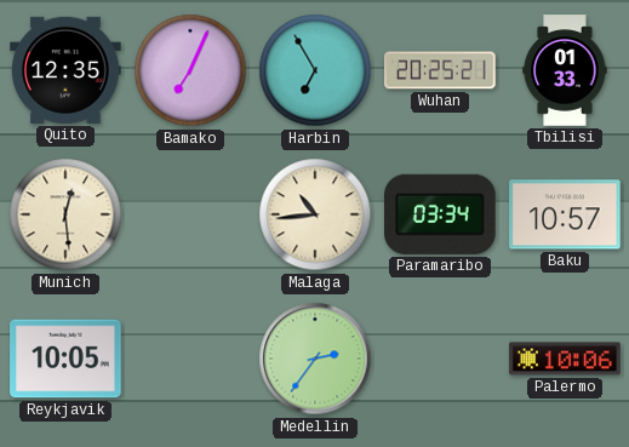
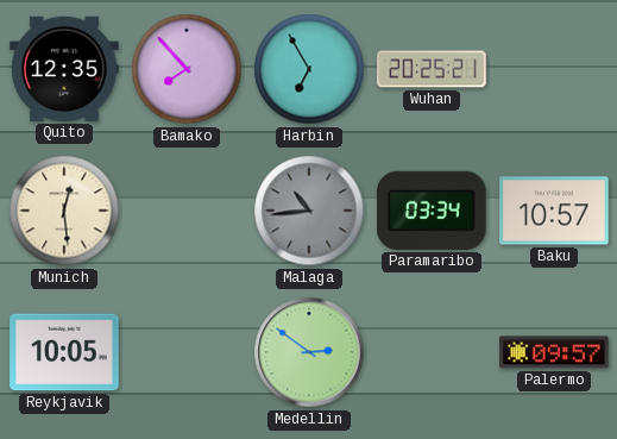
Bamako: 7:04 -> 7:53
Tbilisi: 01:33 -> none
Malaga dial: cream -> grey
Medellin: 2:36 -> 2:51
Palermo: 10:06 -> 09:57
